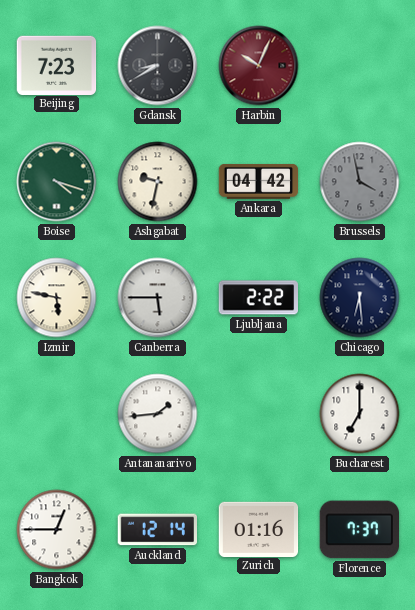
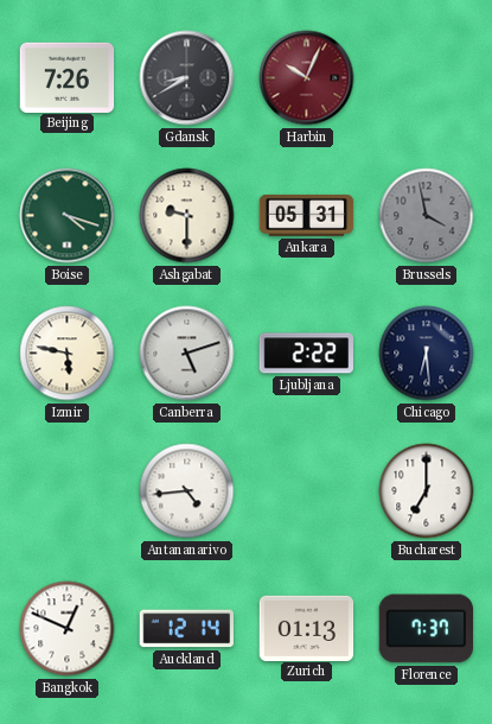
Beijing: 7:23 -> 7:26
Ashgabat: 9:32 -> 9:30
Ankara: 04:42 -> 05:31
Canberra: 5:45 -> 5:12
Antananarivo: 1:44 -> 4:44
Bangkok: 12:45 -> 12:49
Zurich: 01:16 -> 01:13
